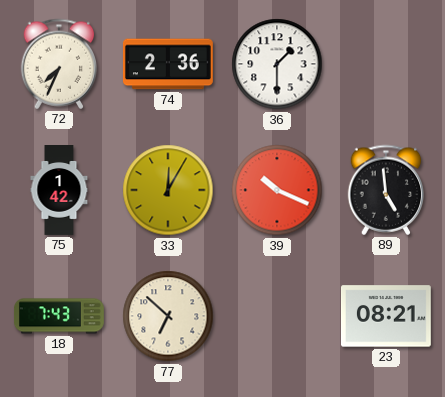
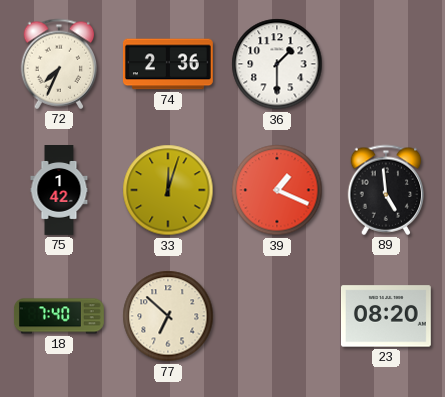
33: 12:05 -> 12:03
39: 10:19 -> 1:19
18: 7:43 -> 7:40
23: 08:21 -> 08:20
